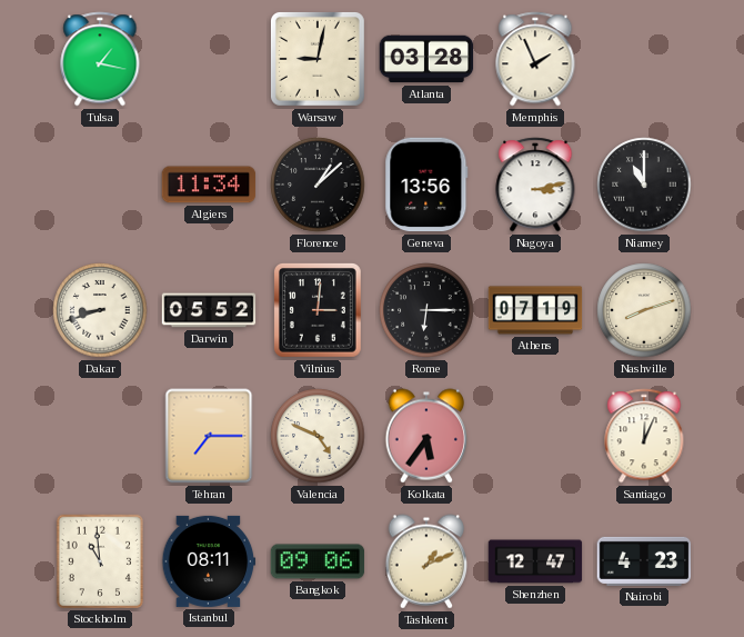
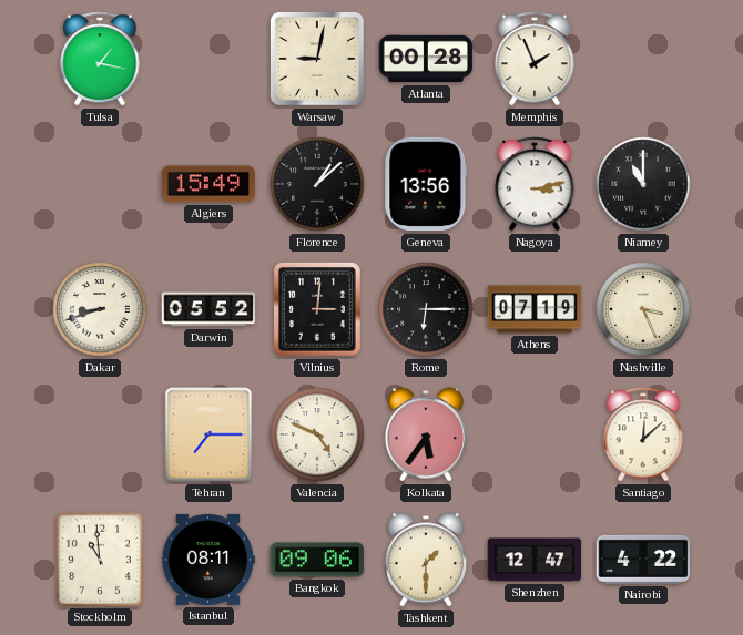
Atlanta: 03:28 -> 00:28
Algiers: 11:34 -> 15:49
Nashville: 8:12 -> 3:26
Santiago: 12:04 -> 12:08
Tashkent: 1:11 -> 1:30
Nairobi: 4:23 -> 4:22
